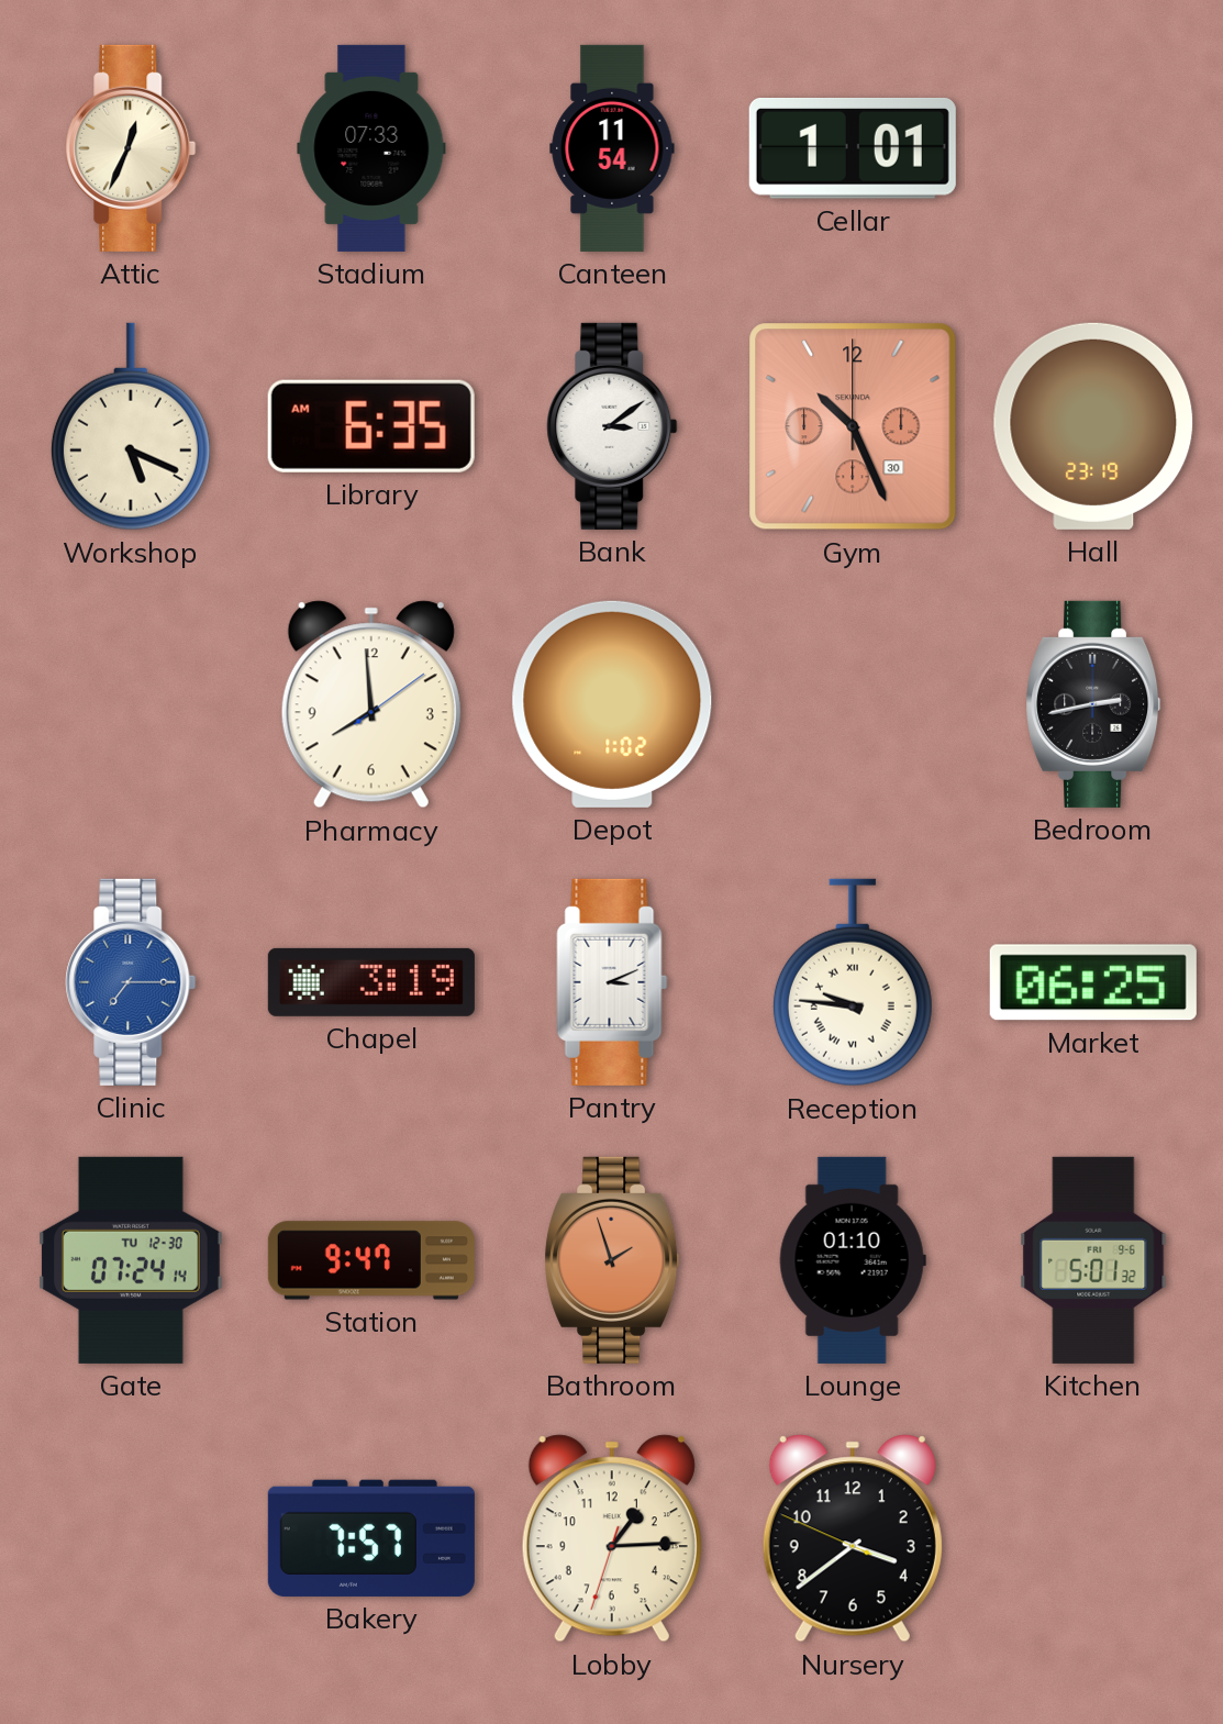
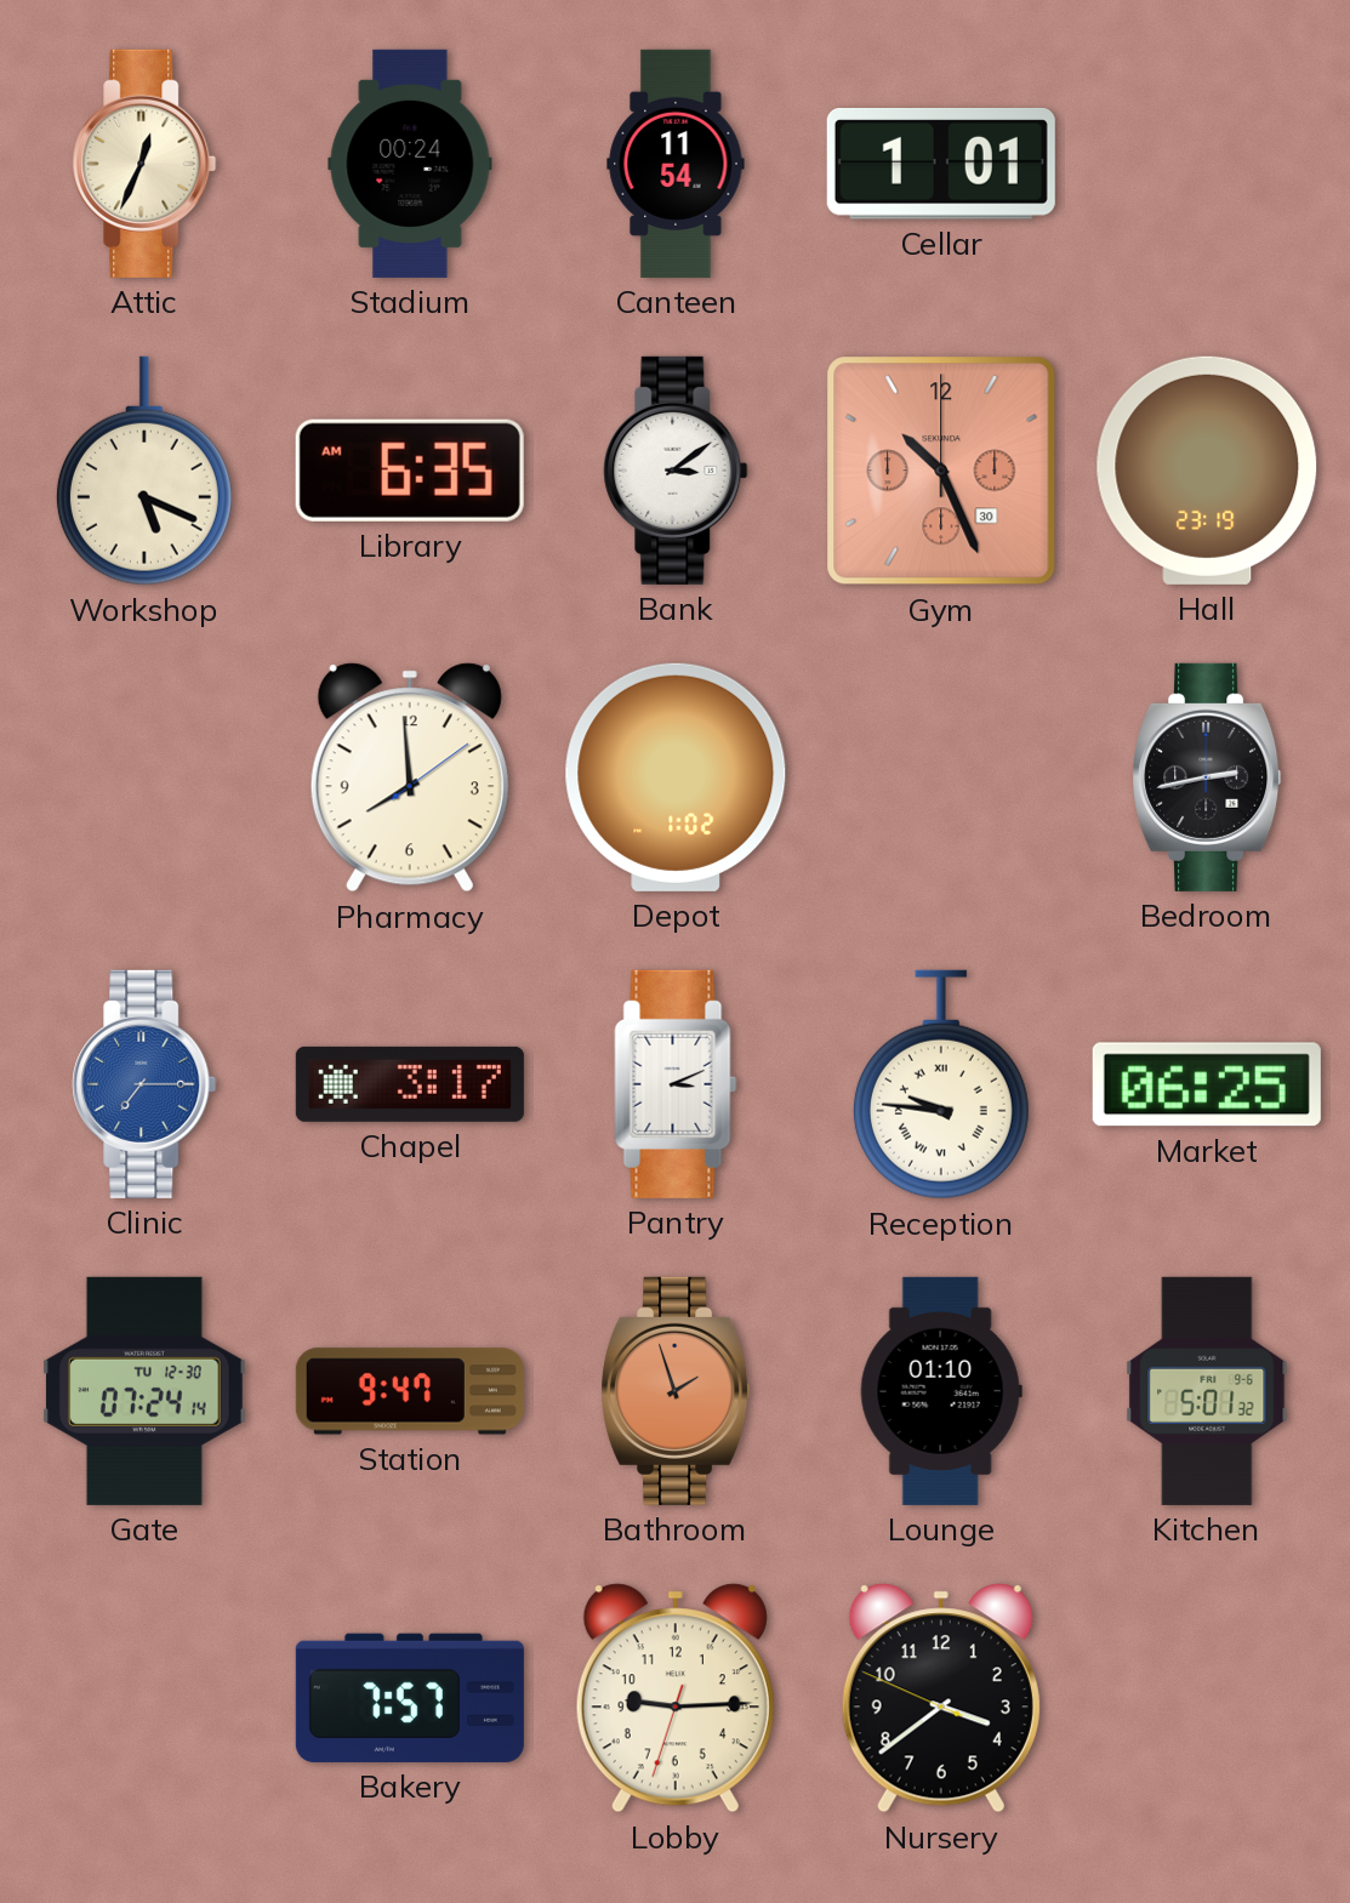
Stadium: 07:33 -> 00:24
Chapel: 3:19 -> 3:17
Lobby: 1:14 -> 9:14
